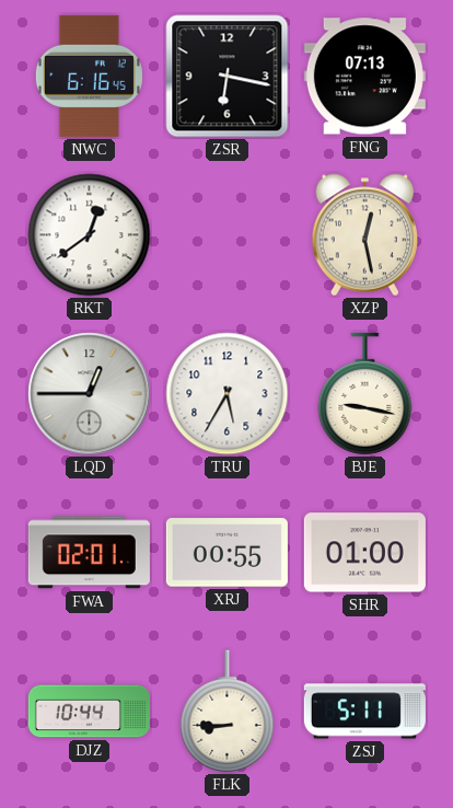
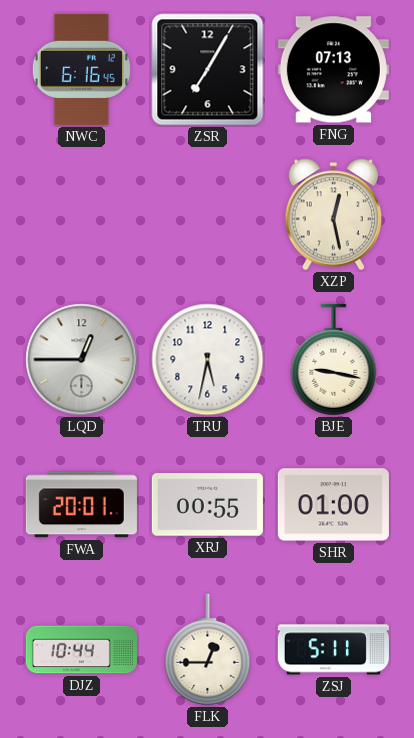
ZSR: 6:17 -> 7:05
RKT: 12:39 -> none
TRU: 5:35 -> 5:32
FWA: 02:01 -> 20:01
FLK: 8:45 -> 12:45
